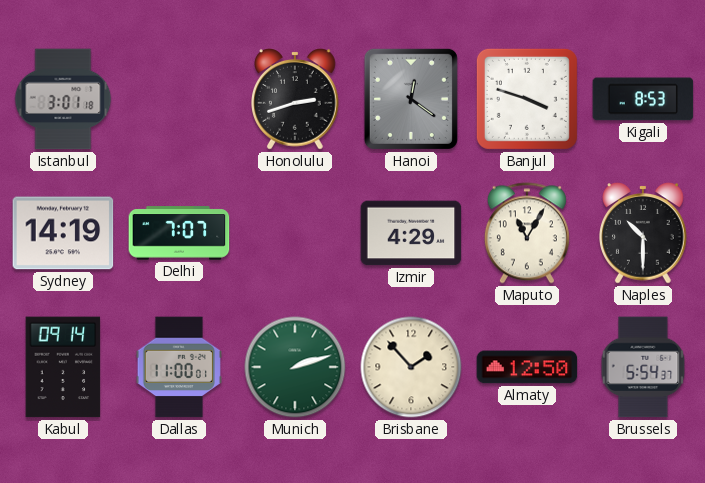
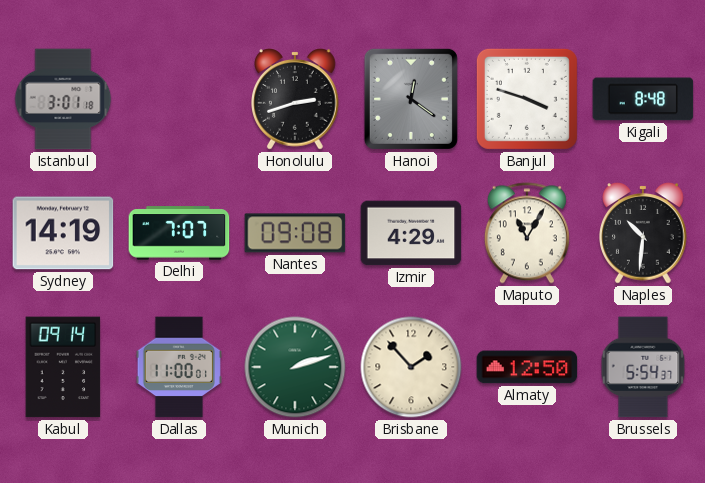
Kigali: 8:53 -> 8:48
Nantes: none -> 09:08
Naples: 10:30 -> 10:31
